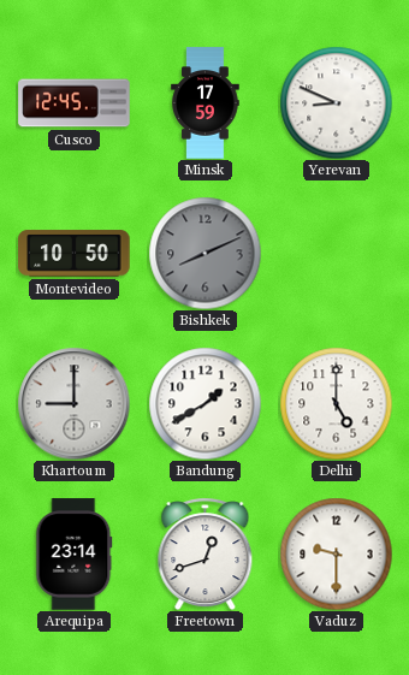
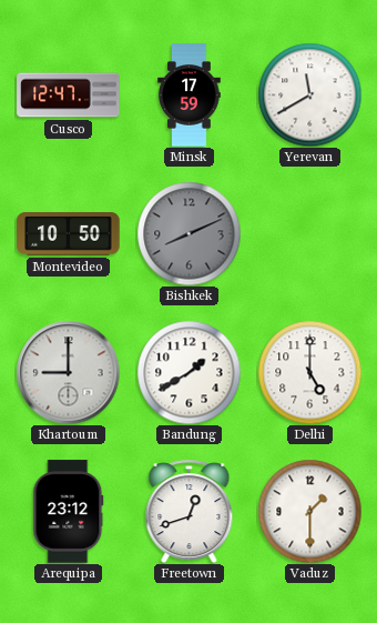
Cusco: 12:45 -> 12:47
Yerevan: 8:49 -> 11:40
Arequipa: 23:14 -> 23:12
Vaduz: 9:30 -> 1:30
